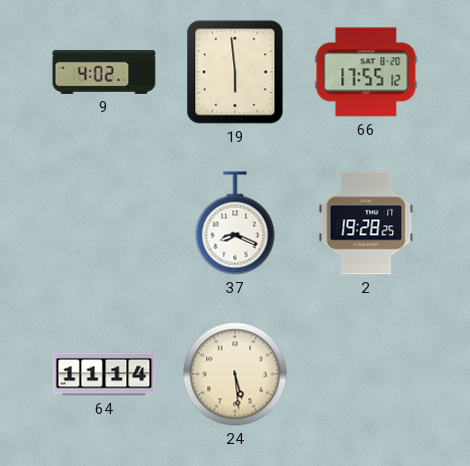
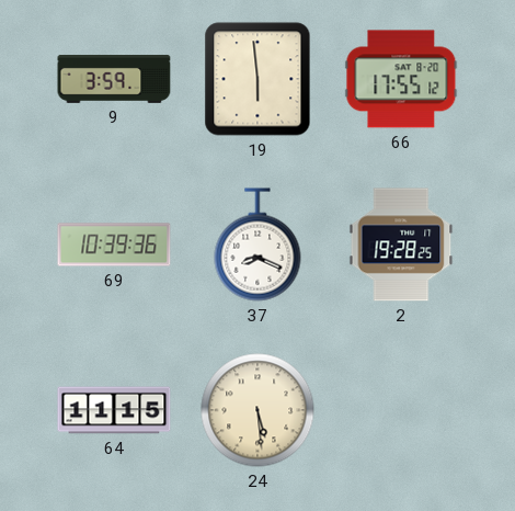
9: 4:02 -> 3:59
69: none -> 10:39
64: 11:14 -> 11:15
